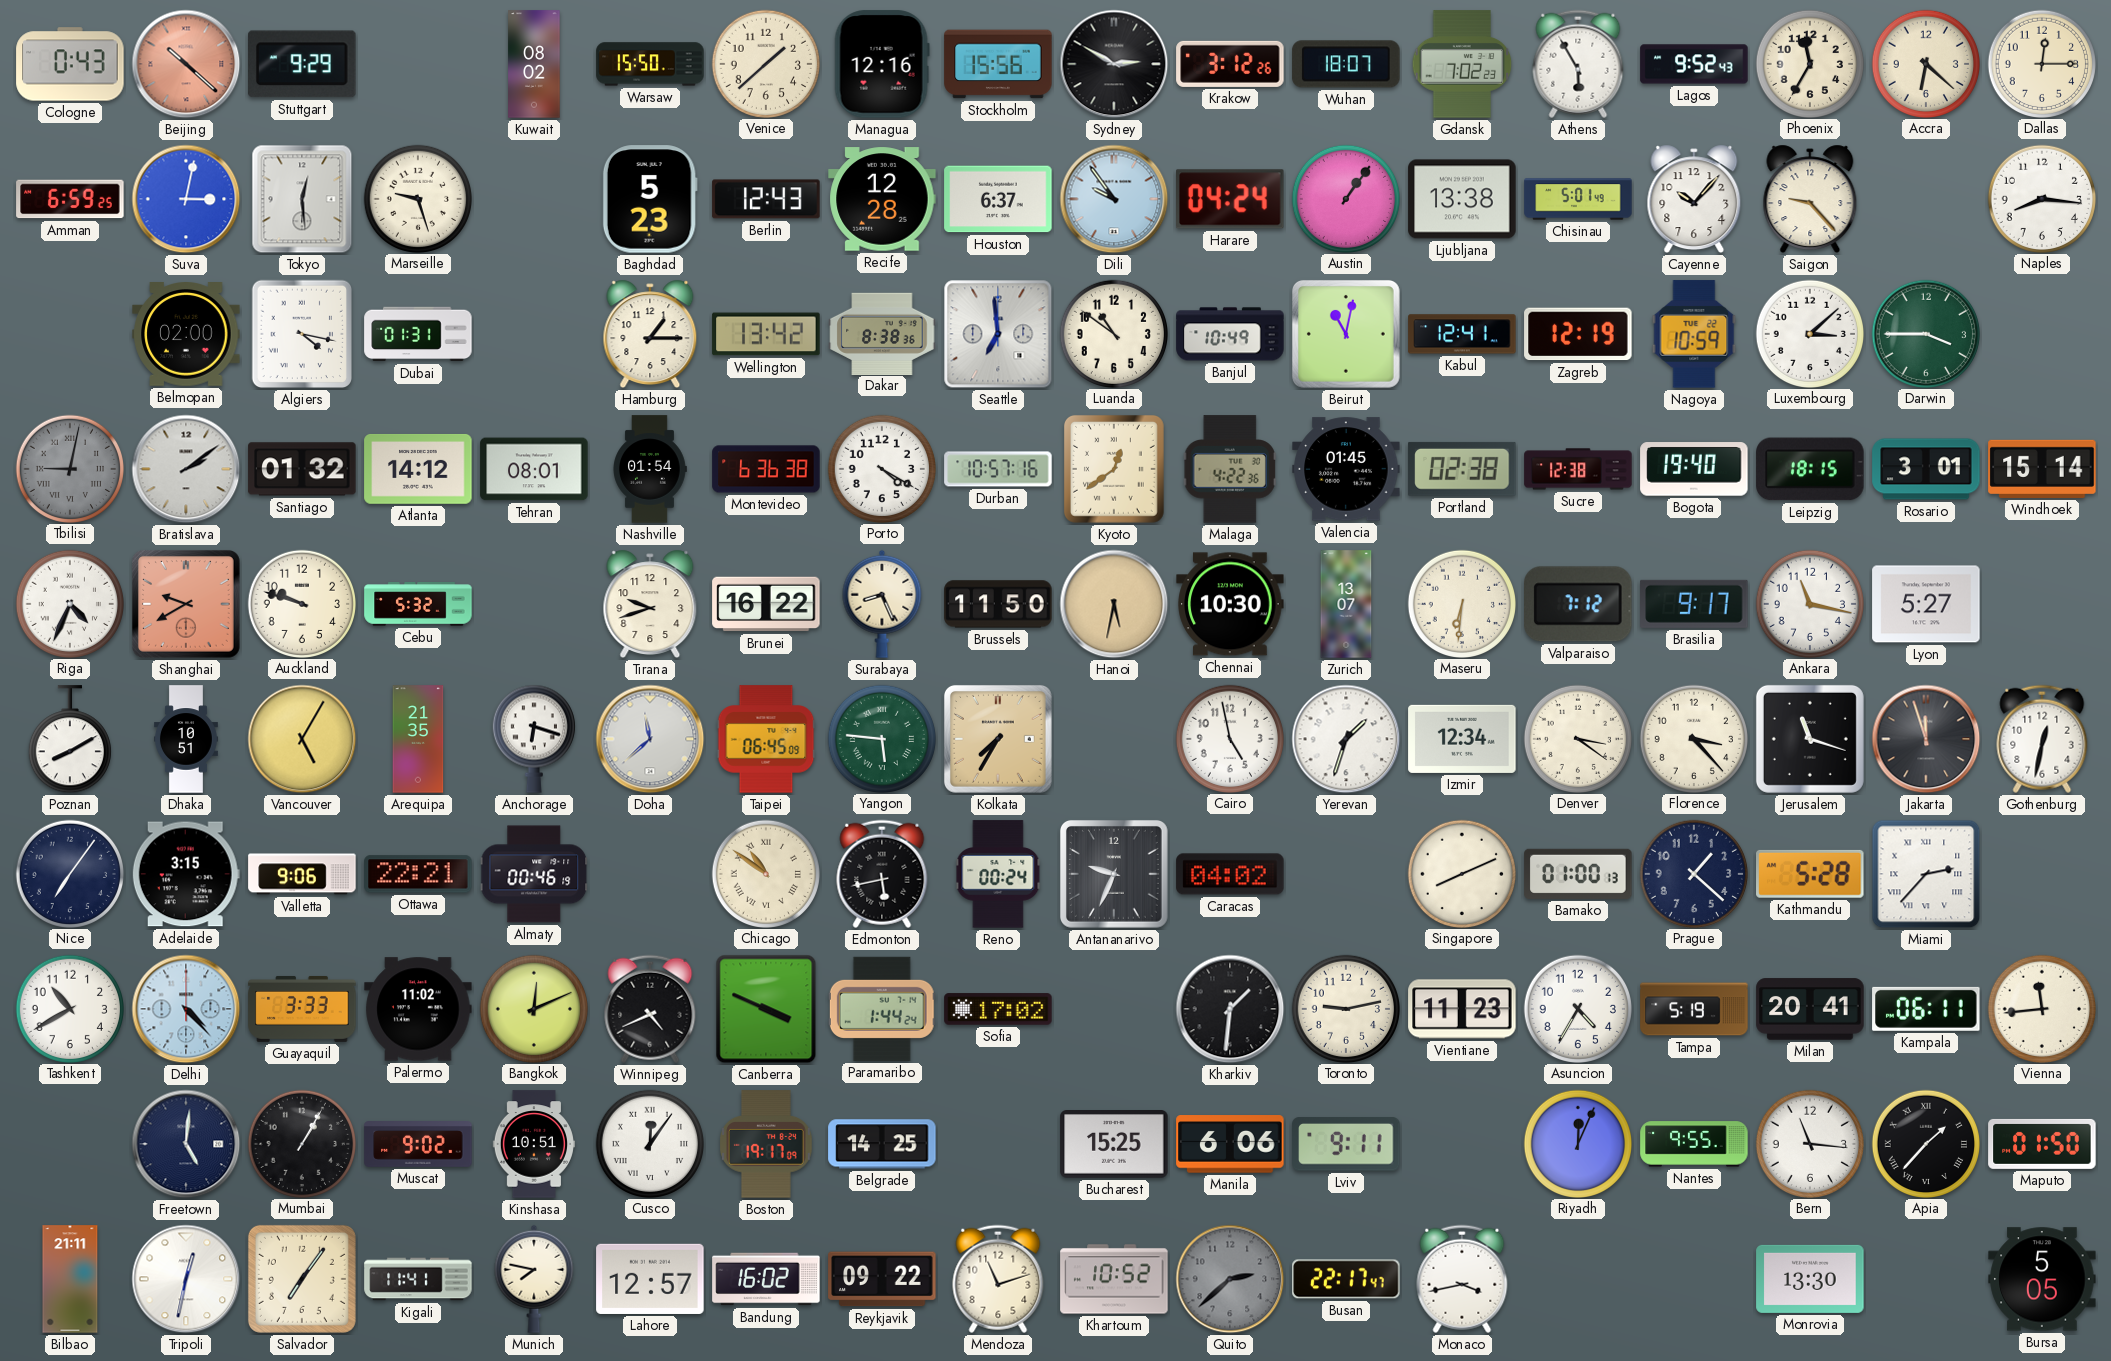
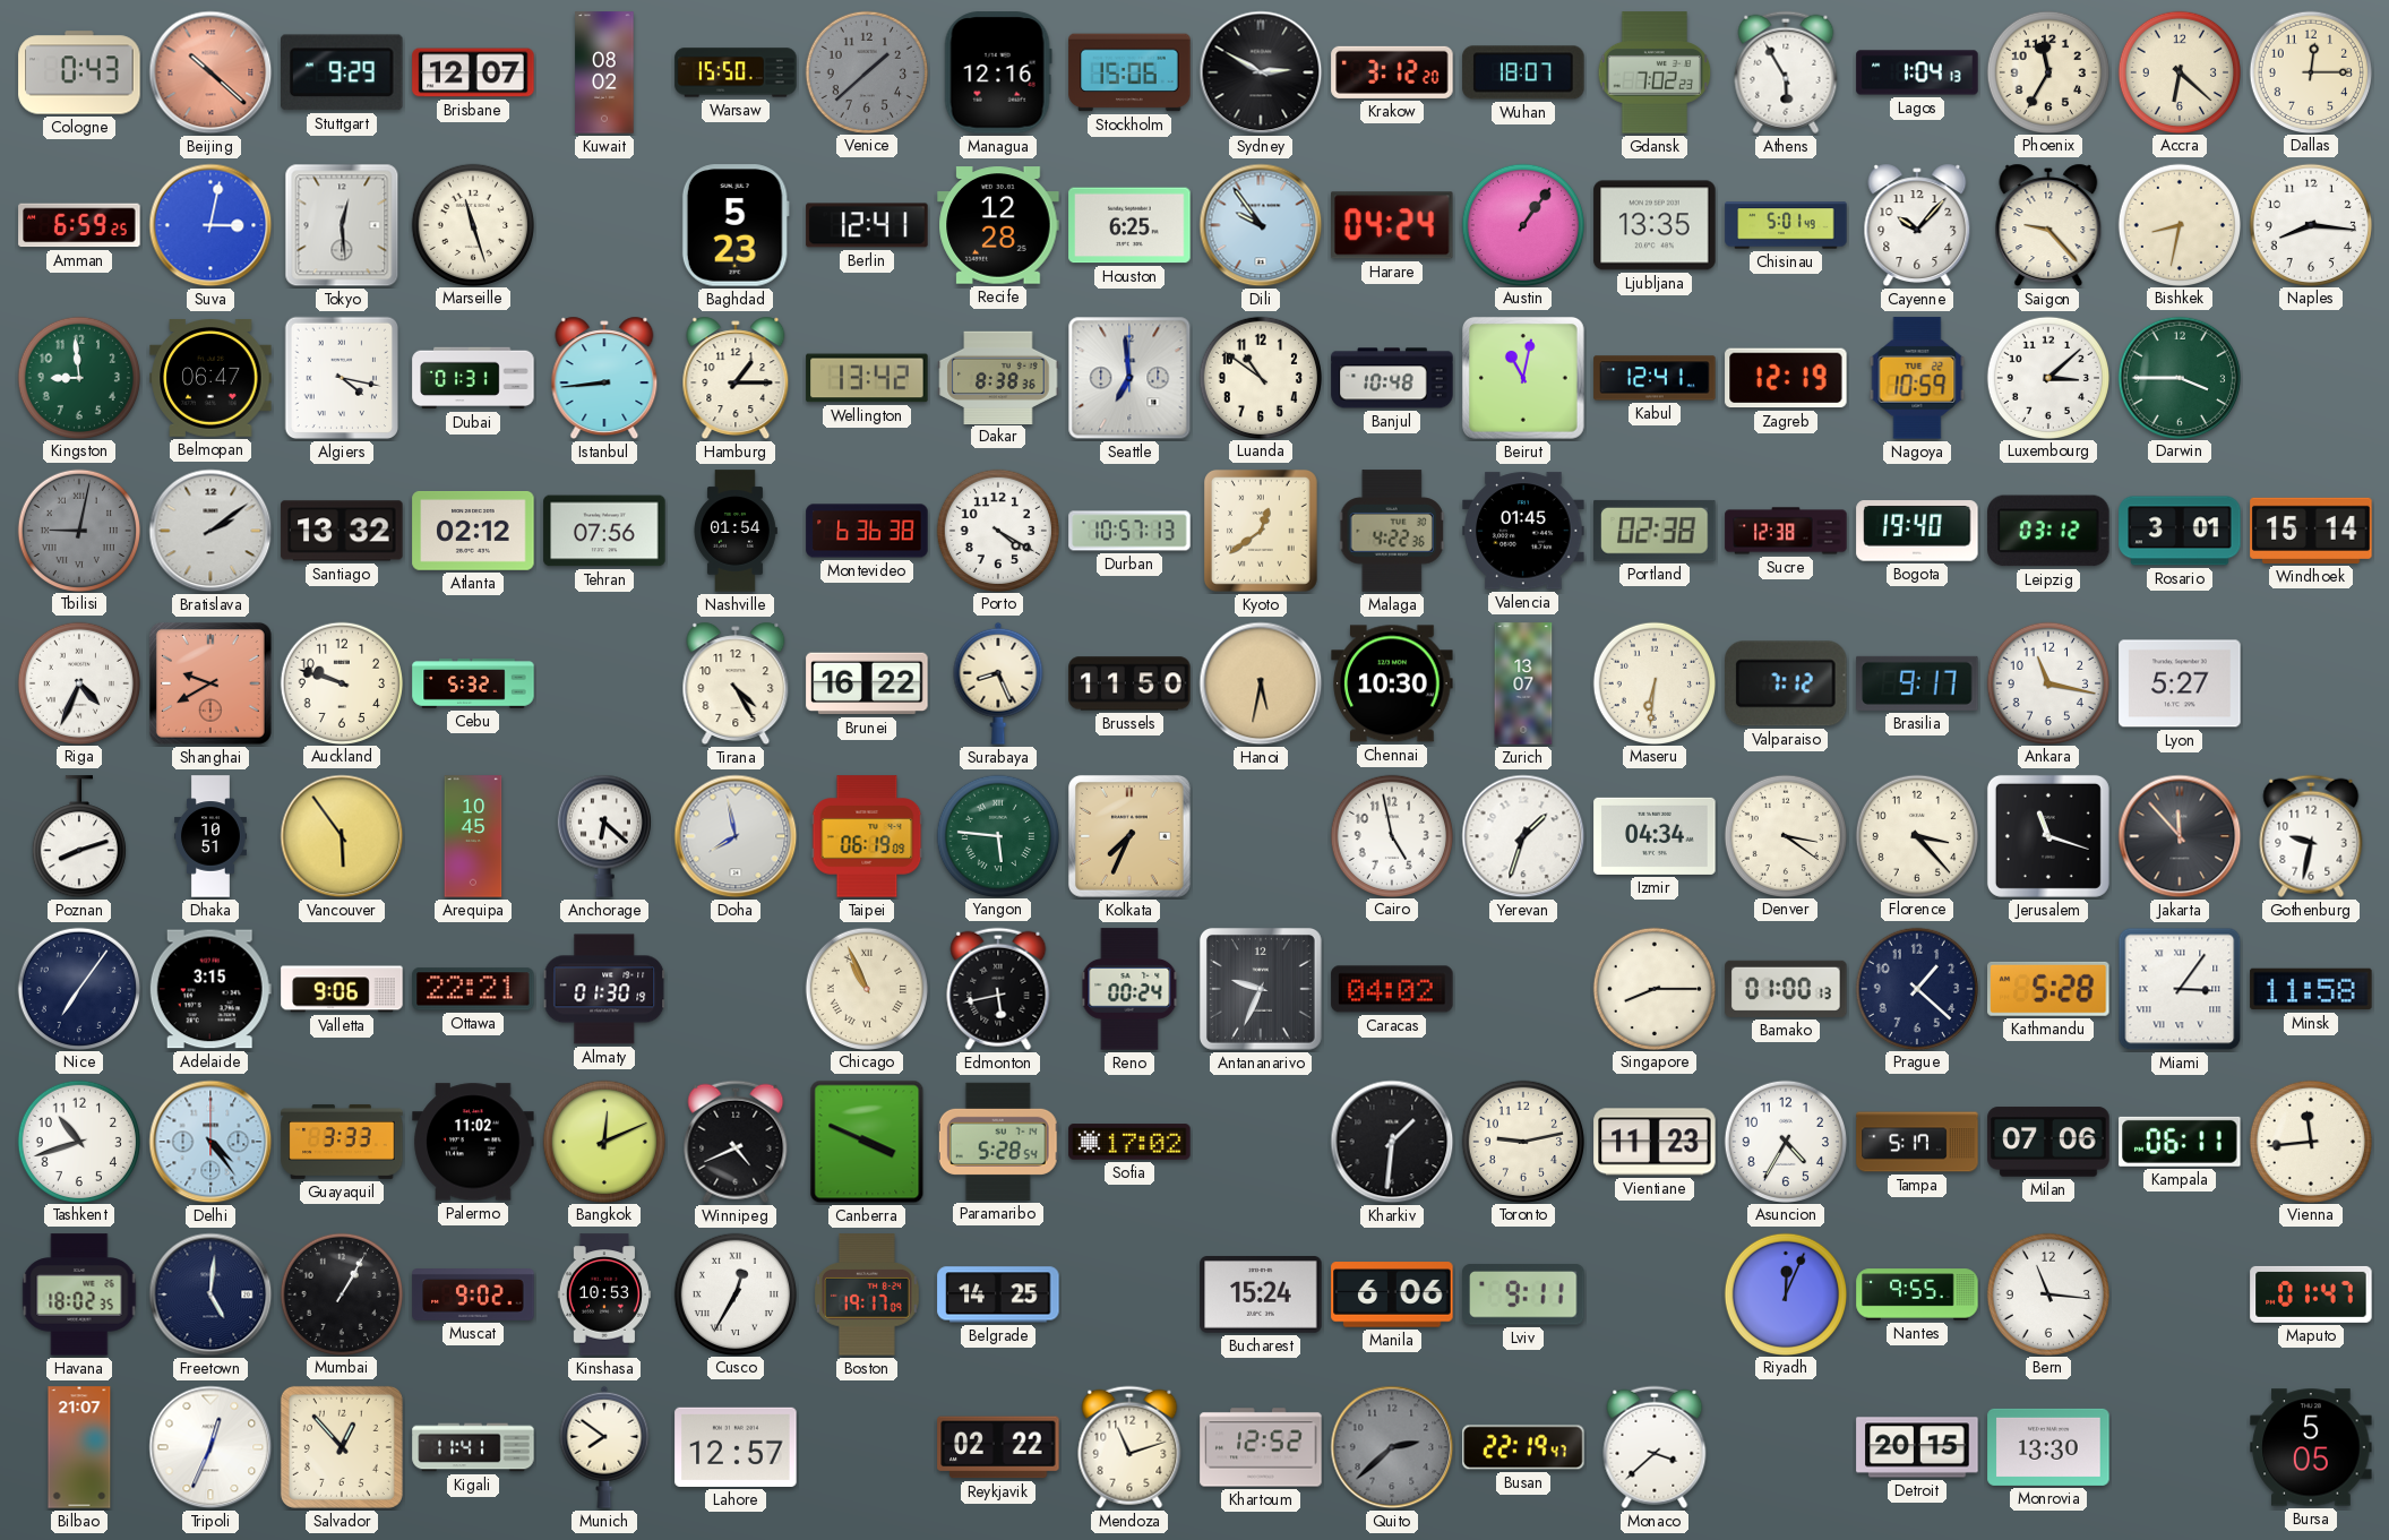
Brisbane: none -> 12:07
Venice dial: cream -> grey
Stockholm: 15:56 -> 15:06
Krakow: 3:12:26 -> 3:12:20
Lagos: 9:52 -> 1:04
Marseille: 9:27 -> 11:27
Berlin: 12:43 -> 12:41
Houston: 6:37 -> 6:25
Ljubljana: 13:38 -> 13:35
Bishkek: none -> 8:32
Kingston: none -> 8:59
Belmopan: 02:00 -> 06:47
Istanbul: none -> 8:44
Banjul: 10:49 -> 10:48
Santiago: 01:32 -> 13:32
Atlanta: 14:12 -> 02:12
Tehran: 08:01 -> 07:56
Durban: 10:57:16 -> 10:57:13
Leipzig: 18:15 -> 03:12
Tirana: 9:42 -> 4:25
Poznan: 8:10 -> 8:12
Vancouver: 5:05 -> 5:54
Arequipa: 21:35 -> 10:45
Anchorage: 6:18 -> 6:22
Doha: 11:38 -> 7:58
Taipei: 06:45 -> 06:19
Kolkata: 7:35 -> 7:34
Izmir: 12:34 -> 04:34
Jakarta: 11:57 -> 11:53
Gothenburg: 12:32 -> 9:32
Almaty: 00:46 -> 01:30
Chicago: 10:51 -> 10:56
Singapore: 8:11 -> 8:15
Miami: 2:37 -> 3:06
Minsk: none -> 11:58
Tashkent: 10:40 -> 10:42
Delhi: 4:23 -> 4:24
Paramaribo: 1:44 -> 5:28
Tampa: 5:19 -> 5:17
Milan: 20:41 -> 07:06
Havana: none -> 18:02
Kinshasa: 10:51 -> 10:53
Cusco: 12:06 -> 12:35
Bucharest: 15:25 -> 15:24
Apia: 1:37 -> none
Maputo: 01:50 -> 01:47
Bilbao: 21:11 -> 21:07
Tripoli: 12:32 -> 12:34
Salvador: 7:06 -> 12:53
Munich: 7:47 -> 7:51
Bandung: 16:02 -> none
Reykjavik: 09:22 -> 02:22
Khartoum: 10:52 -> 12:52
Busan: 22:17 -> 22:19
Monaco: 3:43 -> 3:38
Detroit: none -> 20:15
